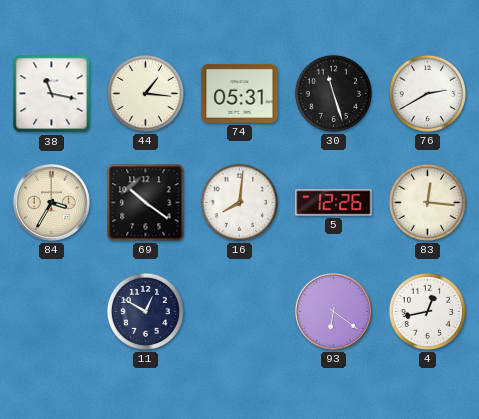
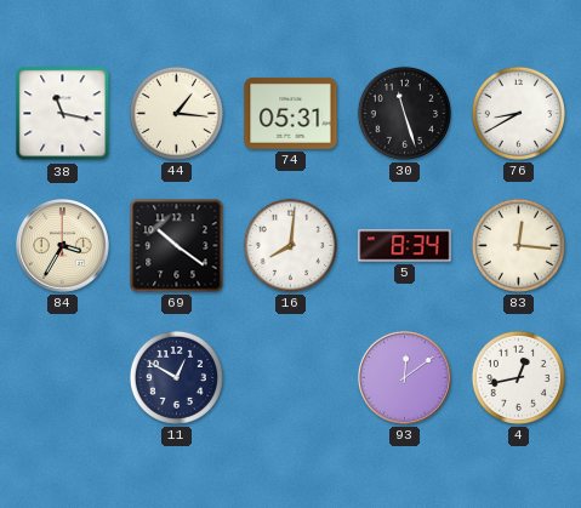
76: 2:40 -> 8:40
5: 12:26 -> 8:34
93: 6:21 -> 12:09
